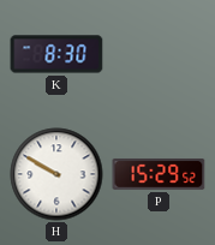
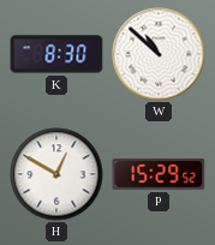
W: none -> 10:52
H: 9:50 -> 12:50
